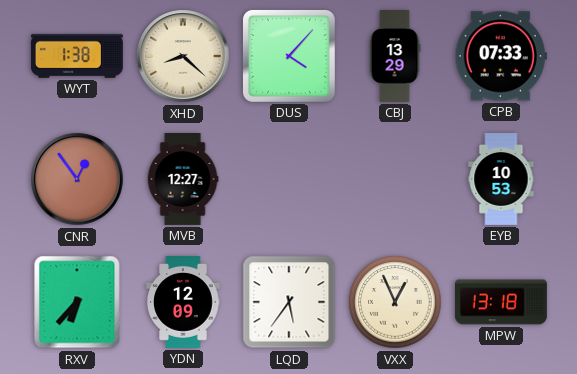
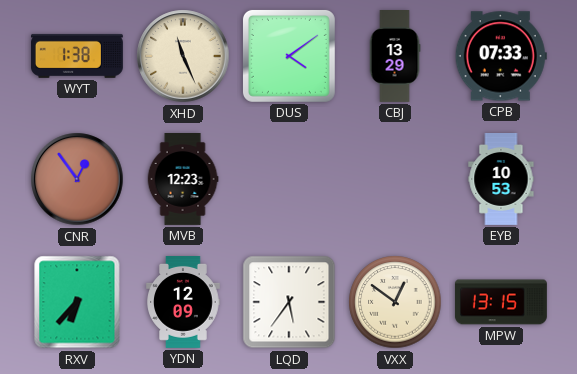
XHD: 8:22 -> 11:26
DUS: 4:07 -> 4:09
MVB: 12:27 -> 12:23
VXX: 12:56 -> 12:51
MPW: 13:18 -> 13:15
